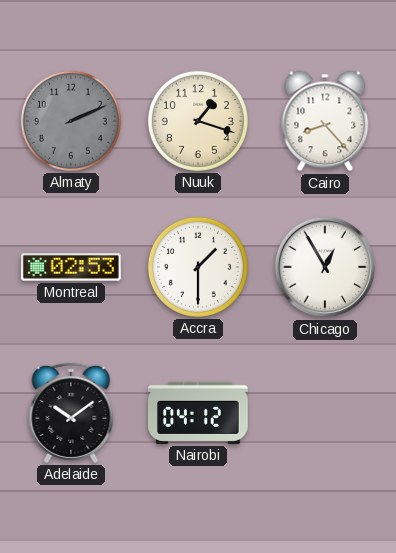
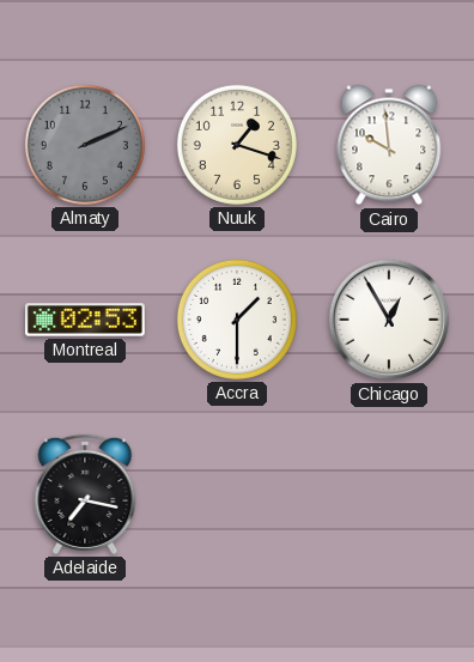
Cairo: 8:23 -> 9:59
Adelaide: 10:09 -> 7:17
Nairobi: 04:12 -> none
